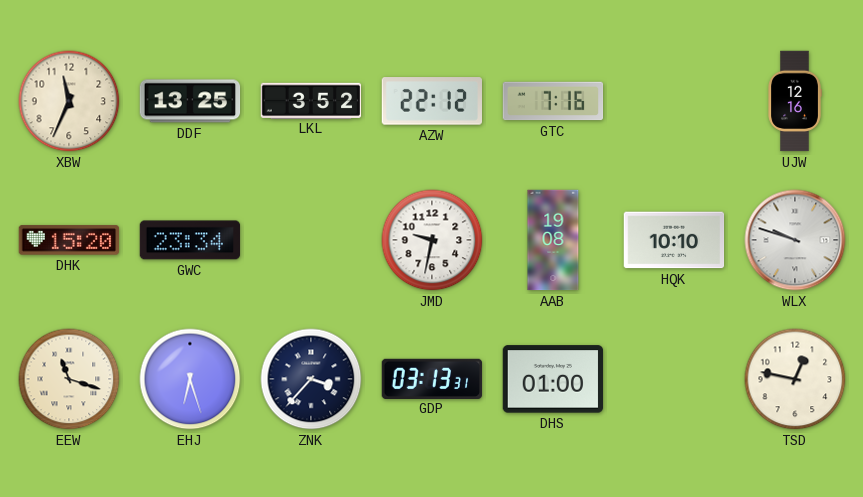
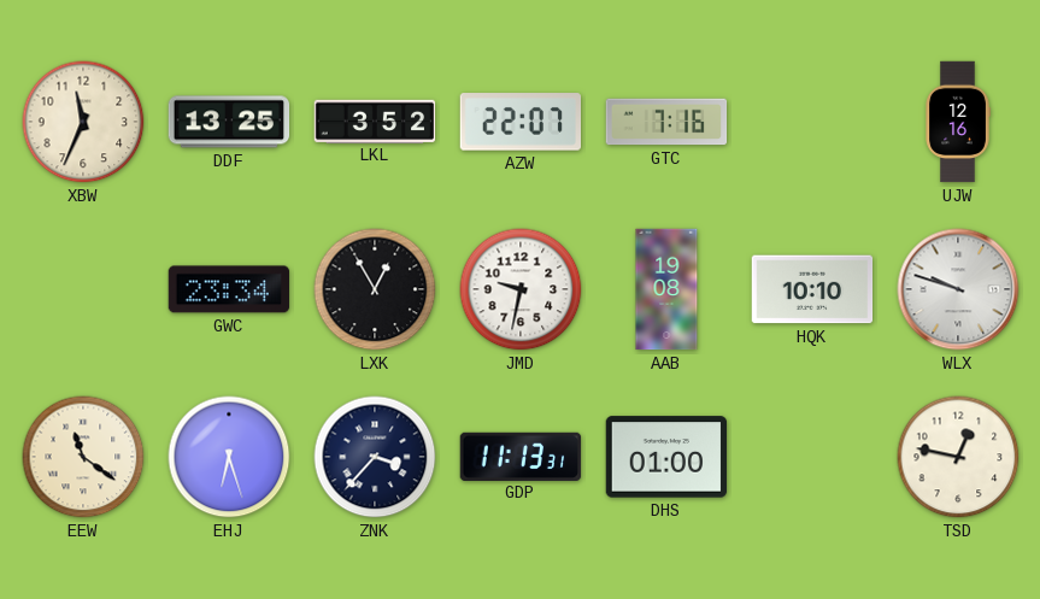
AZW: 22:12 -> 22:07
DHK: 15:20 -> none
LXK: none -> 12:55
EEW: 11:18 -> 11:21
GDP: 03:13 -> 11:13
